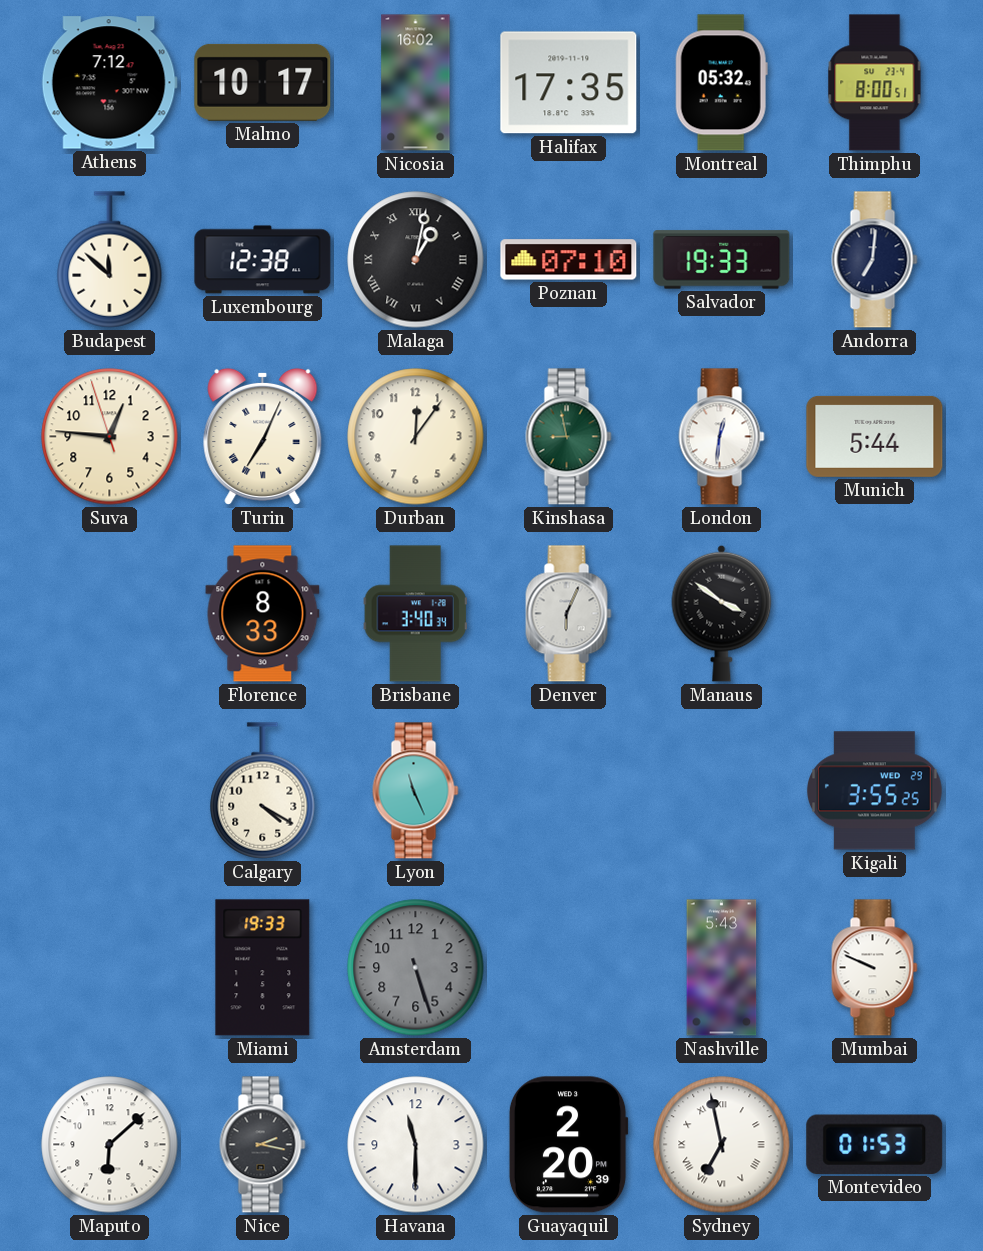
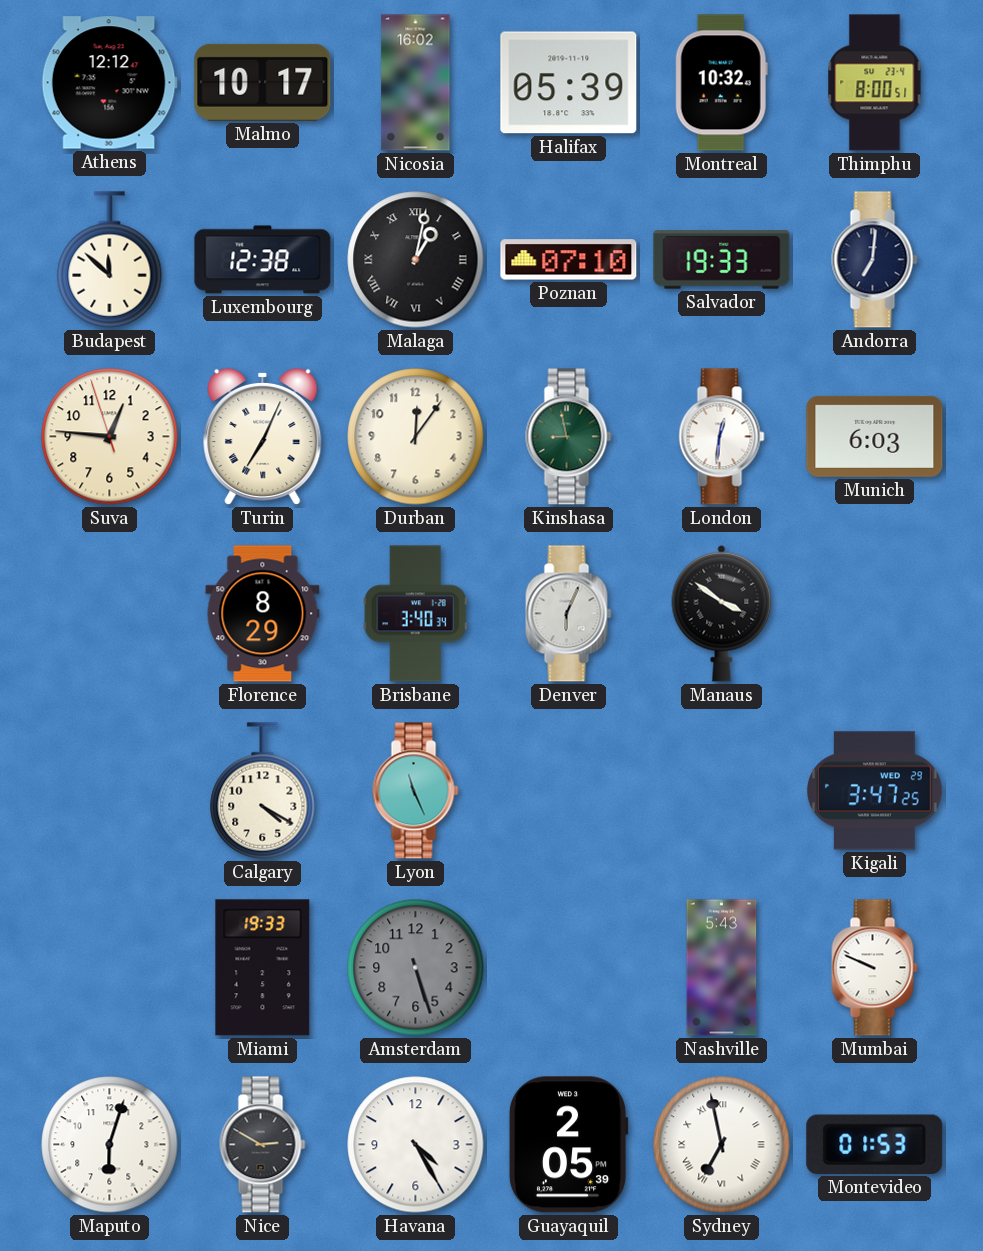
Athens: 7:12 -> 12:12
Halifax: 17:35 -> 05:39
Montreal: 05:32 -> 10:32
Munich: 5:44 -> 6:03
Florence: 8:33 -> 8:29
Kigali: 3:55 -> 3:47
Maputo: 6:08 -> 6:03
Nice: 2:17 -> 2:50
Havana: 11:30 -> 4:25
Guayaquil: 2:20 -> 2:05
